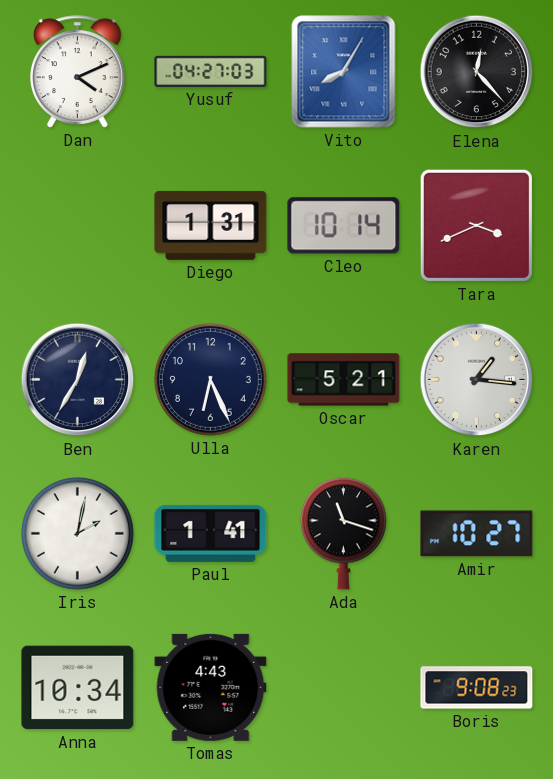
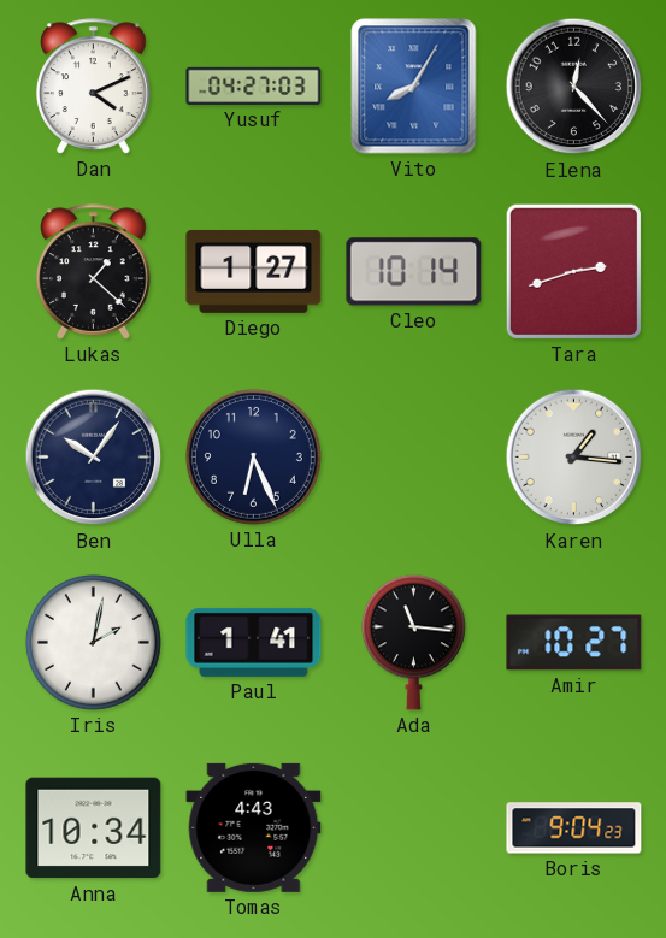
Lukas: none -> 1:22
Diego: 1:31 -> 1:27
Tara: 3:41 -> 2:42
Ben: 12:35 -> 10:06
Oscar: 5:21 -> none
Ada: 11:18 -> 11:16
Boris: 9:08 -> 9:04
